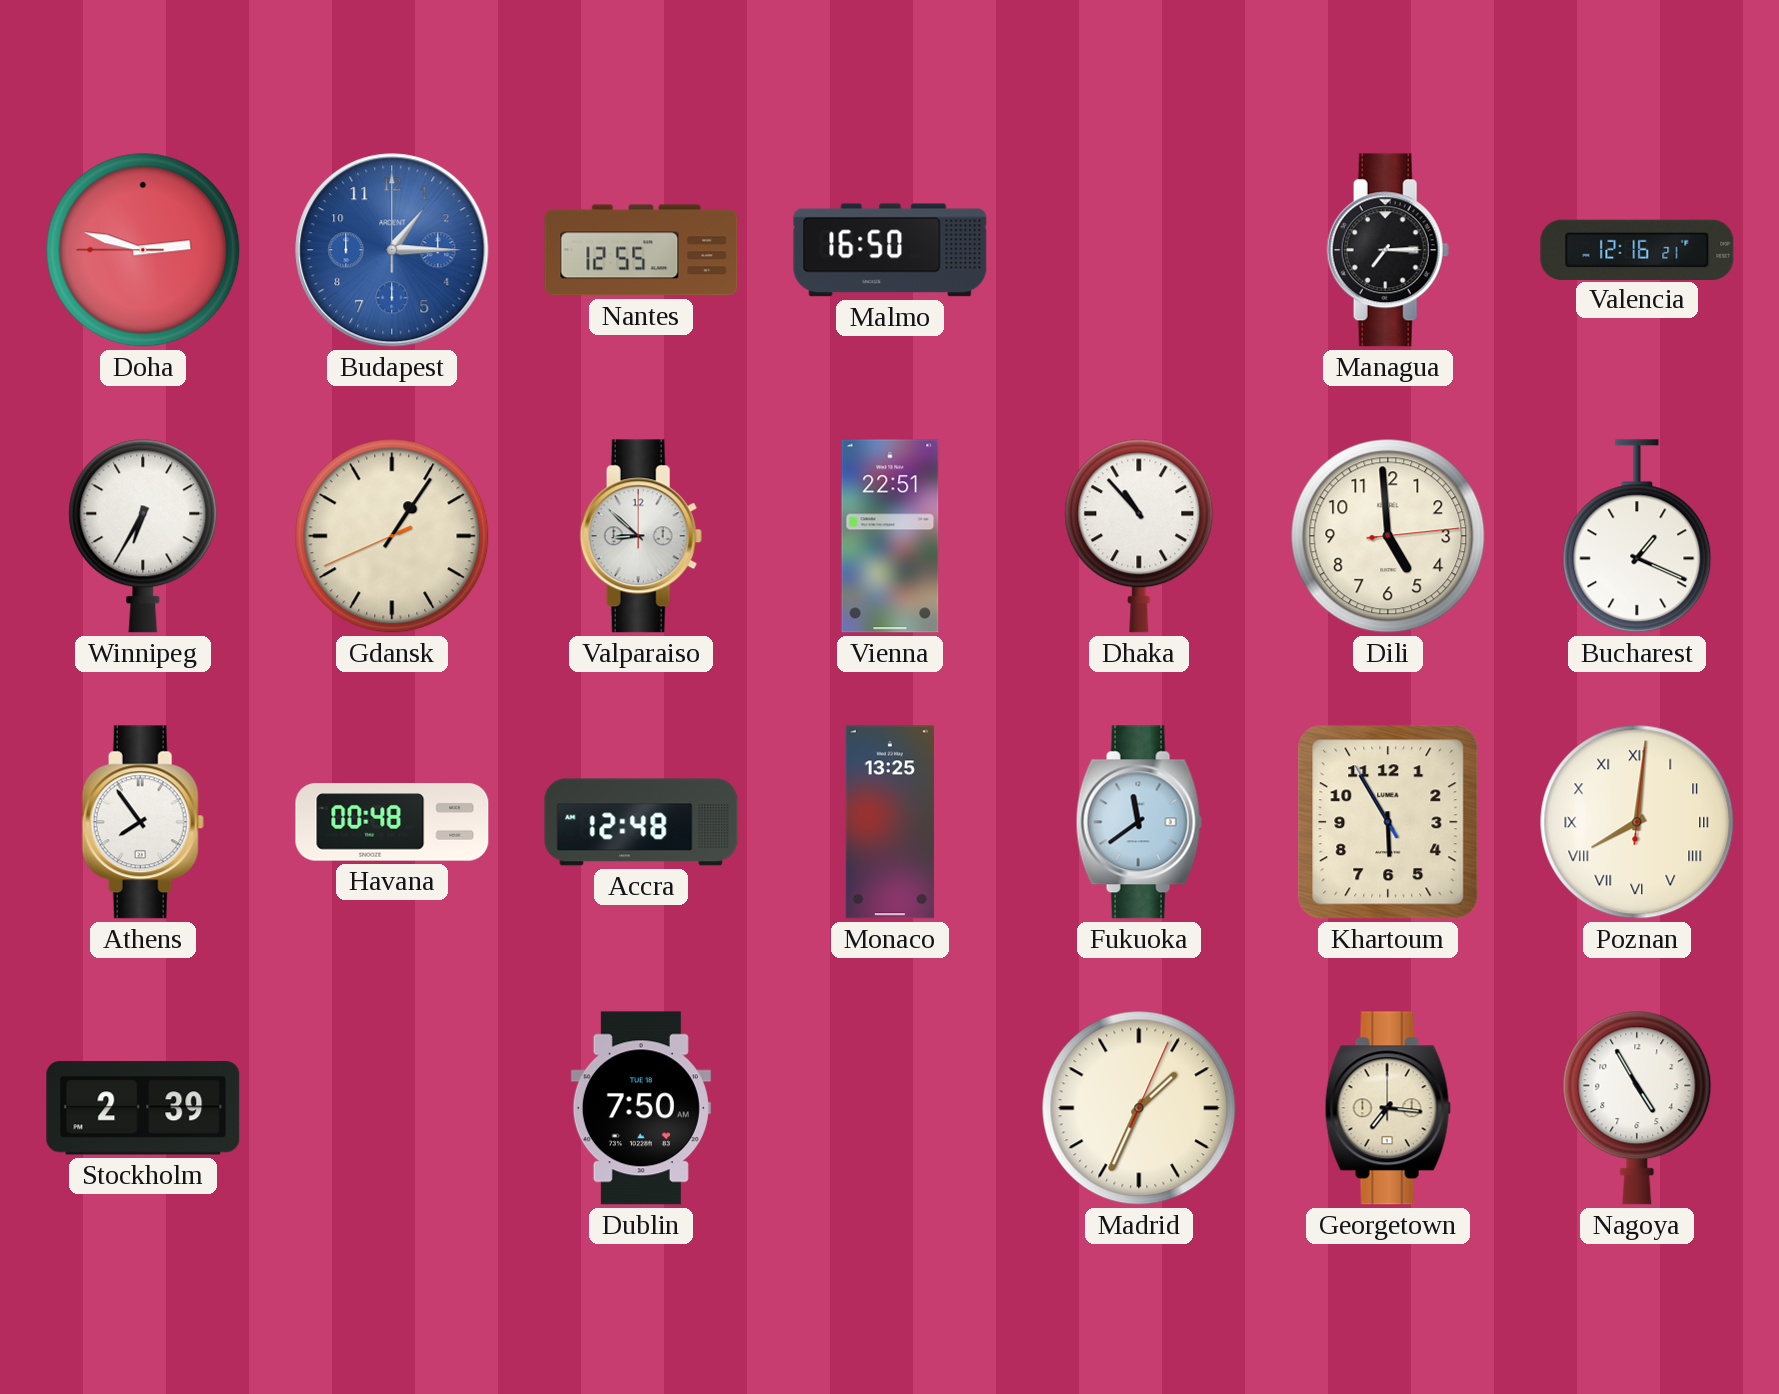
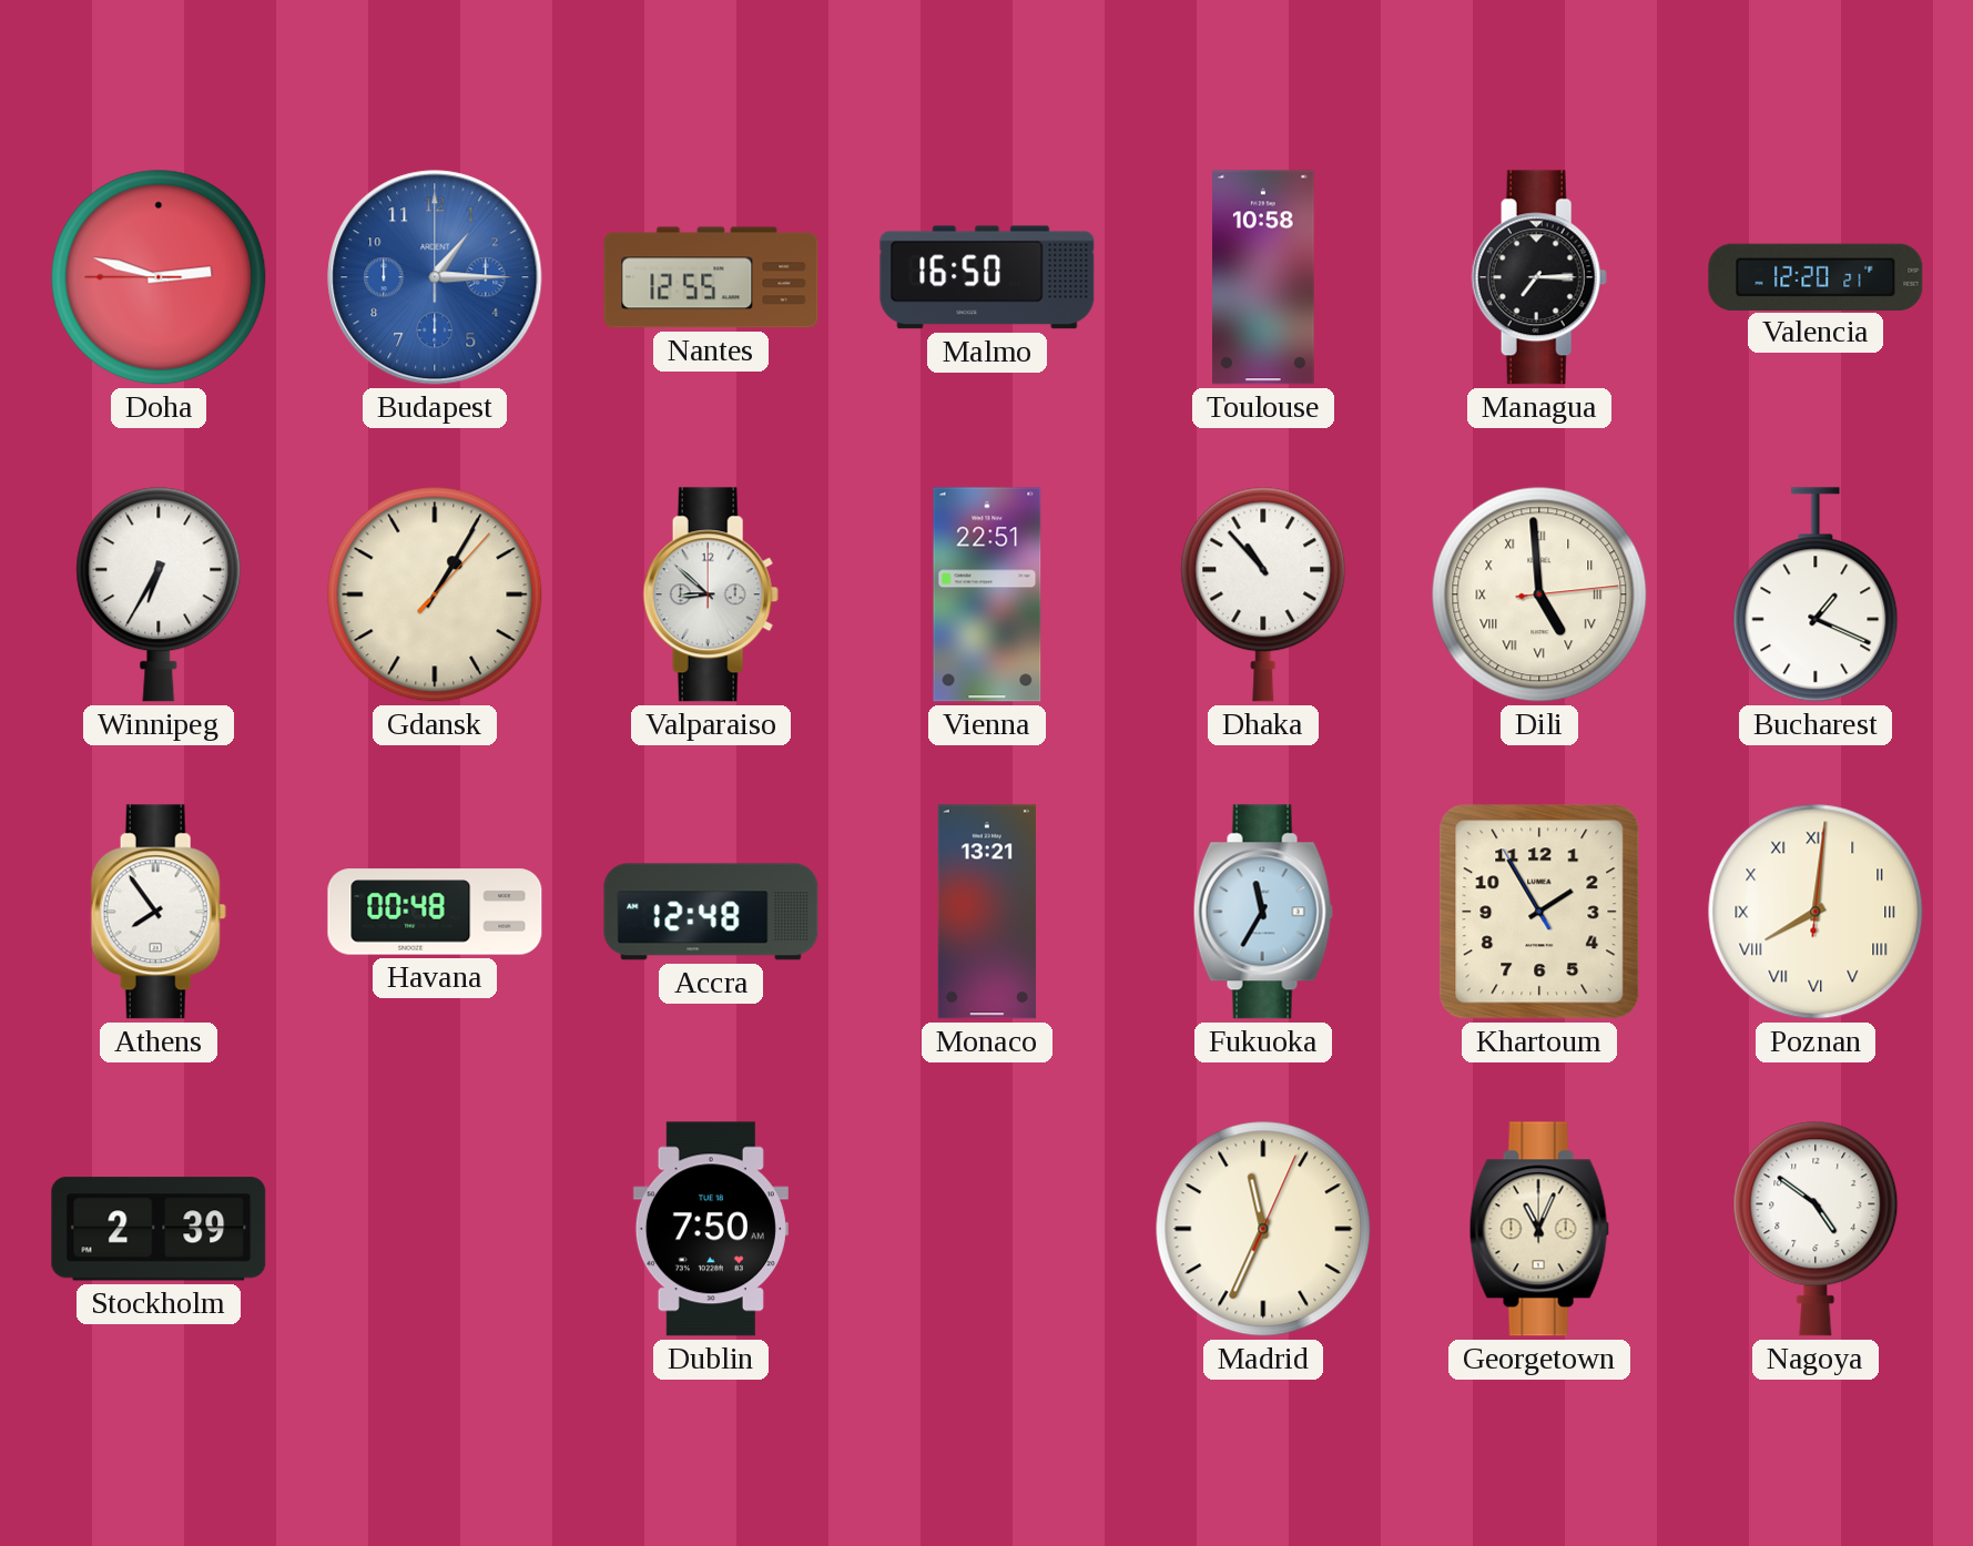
Toulouse: none -> 10:58
Valencia: 12:16 -> 12:20
Gdansk: 1:05:41 -> 1:05:07
Dili numerals: Arabic -> Roman
Monaco: 13:25 -> 13:21
Fukuoka: 11:39 -> 11:35
Khartoum: 5:54 -> 1:54
Madrid: 1:34 -> 11:34
Georgetown: 7:16 -> 11:04
Nagoya: 4:55 -> 4:51
